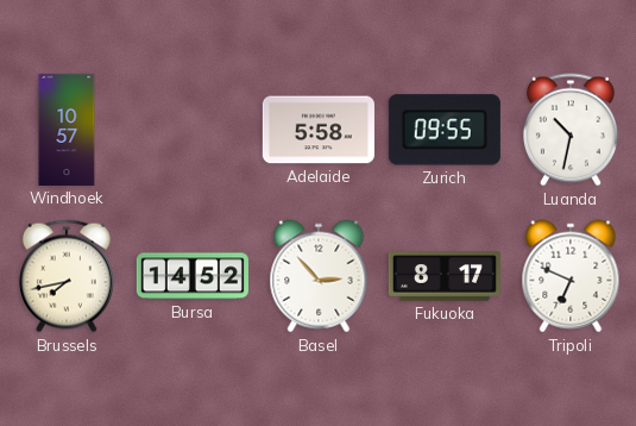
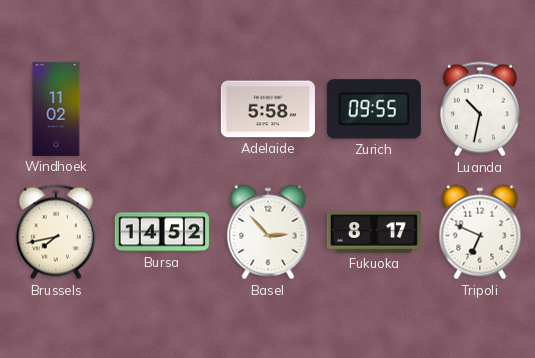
Windhoek: 10:57 -> 11:02
